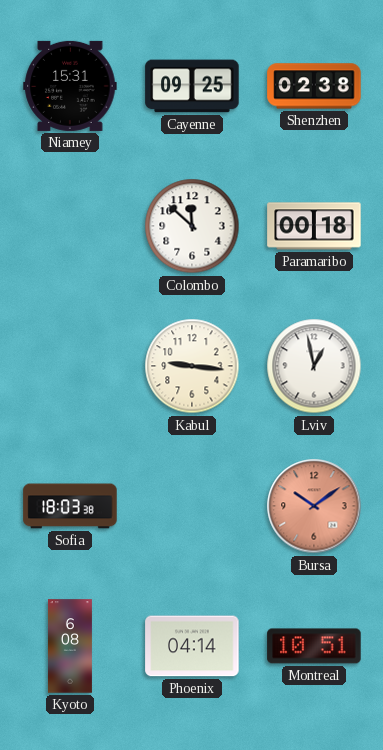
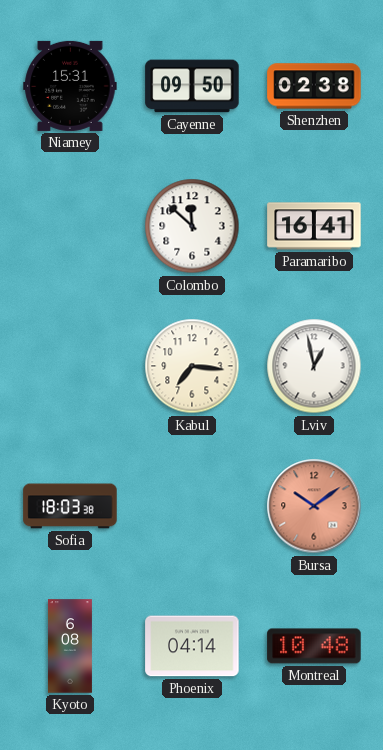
Cayenne: 09:25 -> 09:50
Paramaribo: 00:18 -> 16:41
Kabul: 9:16 -> 7:16
Montreal: 10:51 -> 10:48
